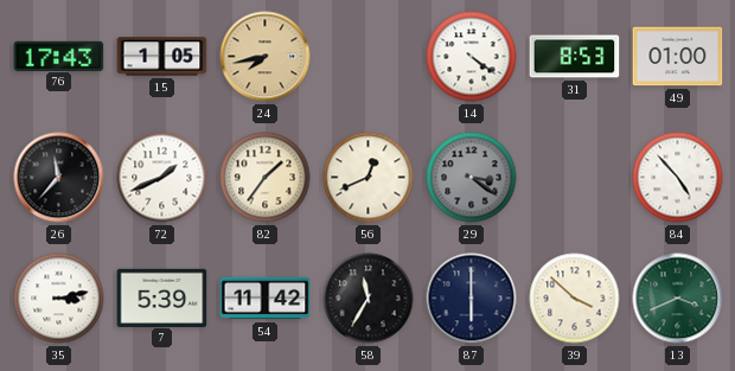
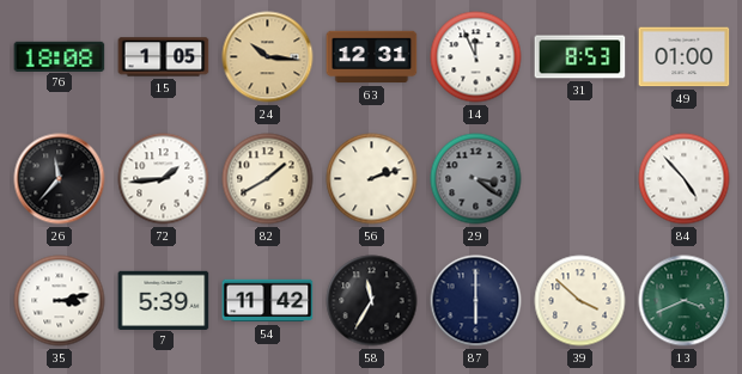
76: 17:43 -> 18:08
24: 7:43 -> 10:16
63: none -> 12:31
14: 4:21 -> 11:56
72: 1:41 -> 1:44
82: 1:36 -> 1:40
56: 12:41 -> 2:12
